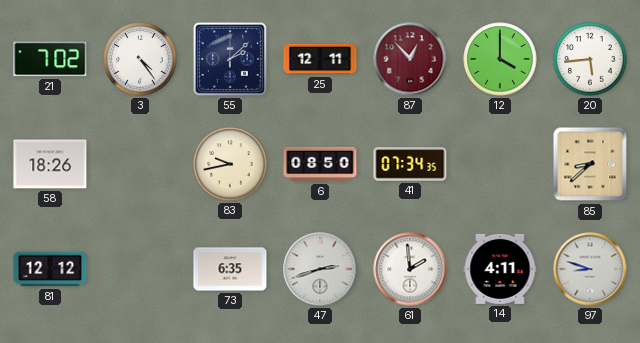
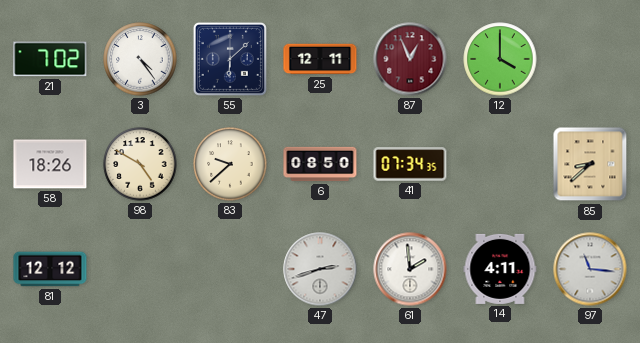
55: 2:08 -> 6:08
87: 12:53 -> 12:56
20: 5:44 -> none
98: none -> 4:50
83: 9:43 -> 9:38
73: 6:35 -> none
97: 8:48 -> 11:16
